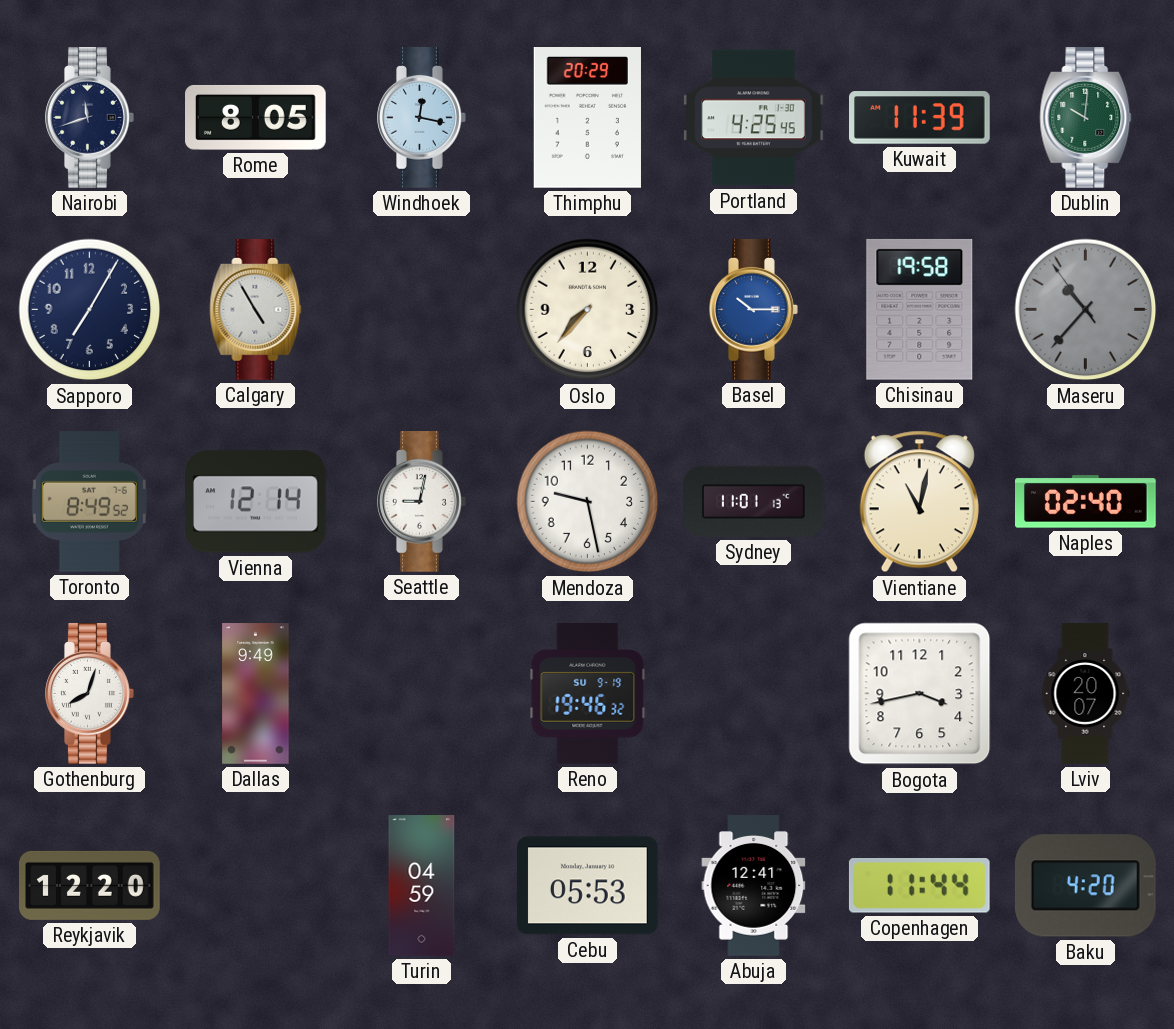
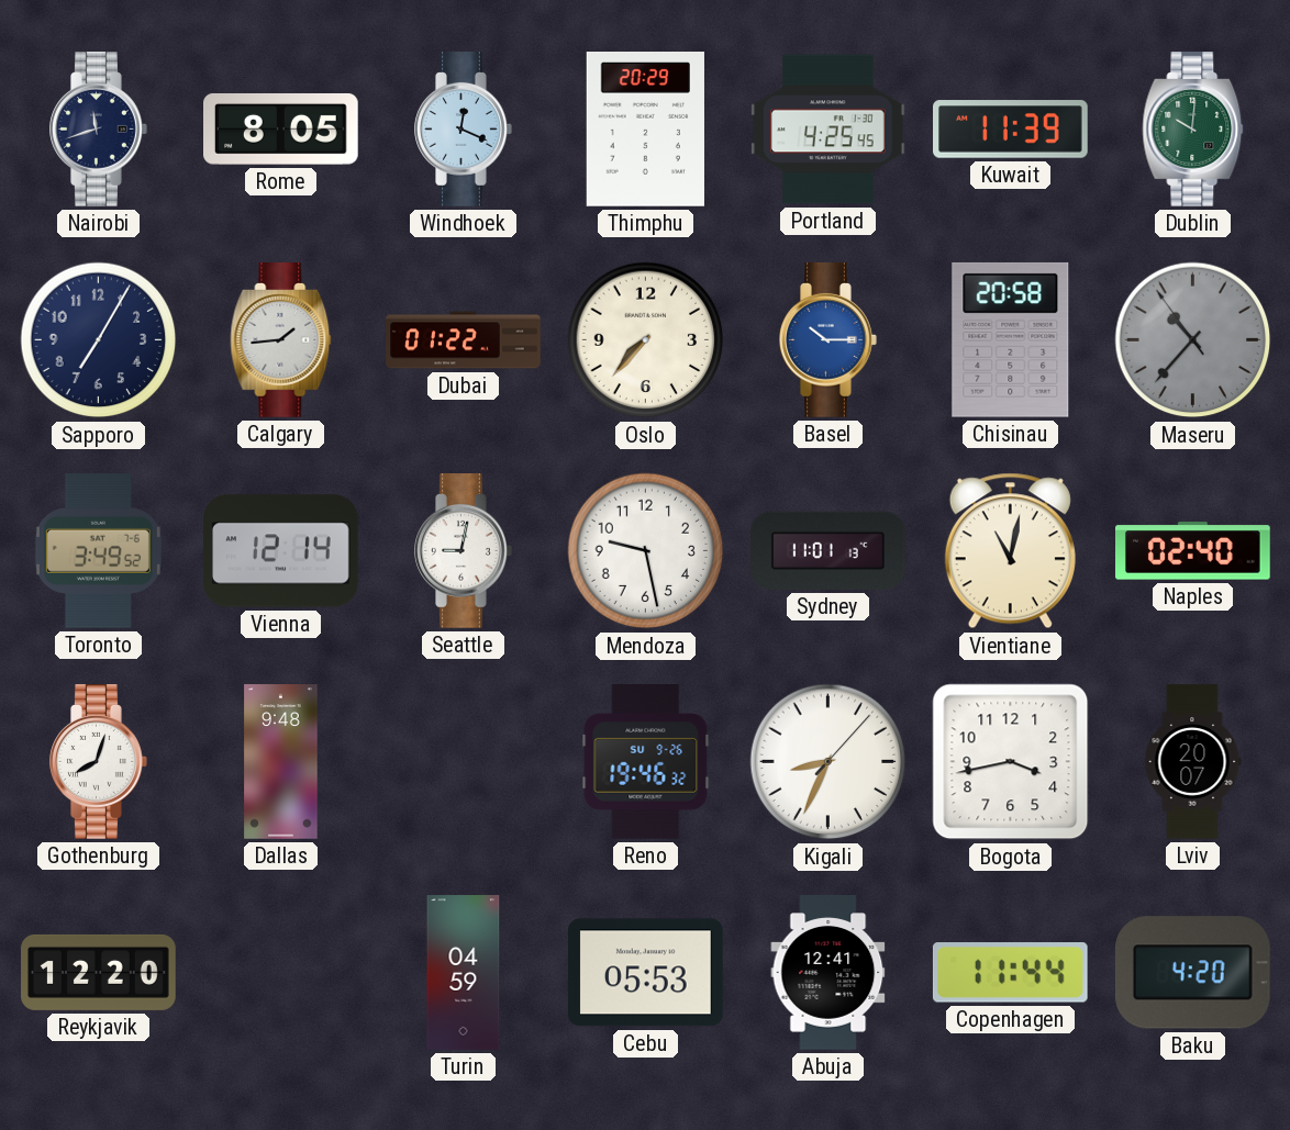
Windhoek: 12:17 -> 12:19
Calgary: 4:55 -> 1:44
Dubai: none -> 01:22
Chisinau: 19:58 -> 20:58
Toronto: 8:49 -> 3:49
Dallas: 9:49 -> 9:48
Reno date: SU 9-19 -> SU 9-26
Kigali: none -> 8:34
